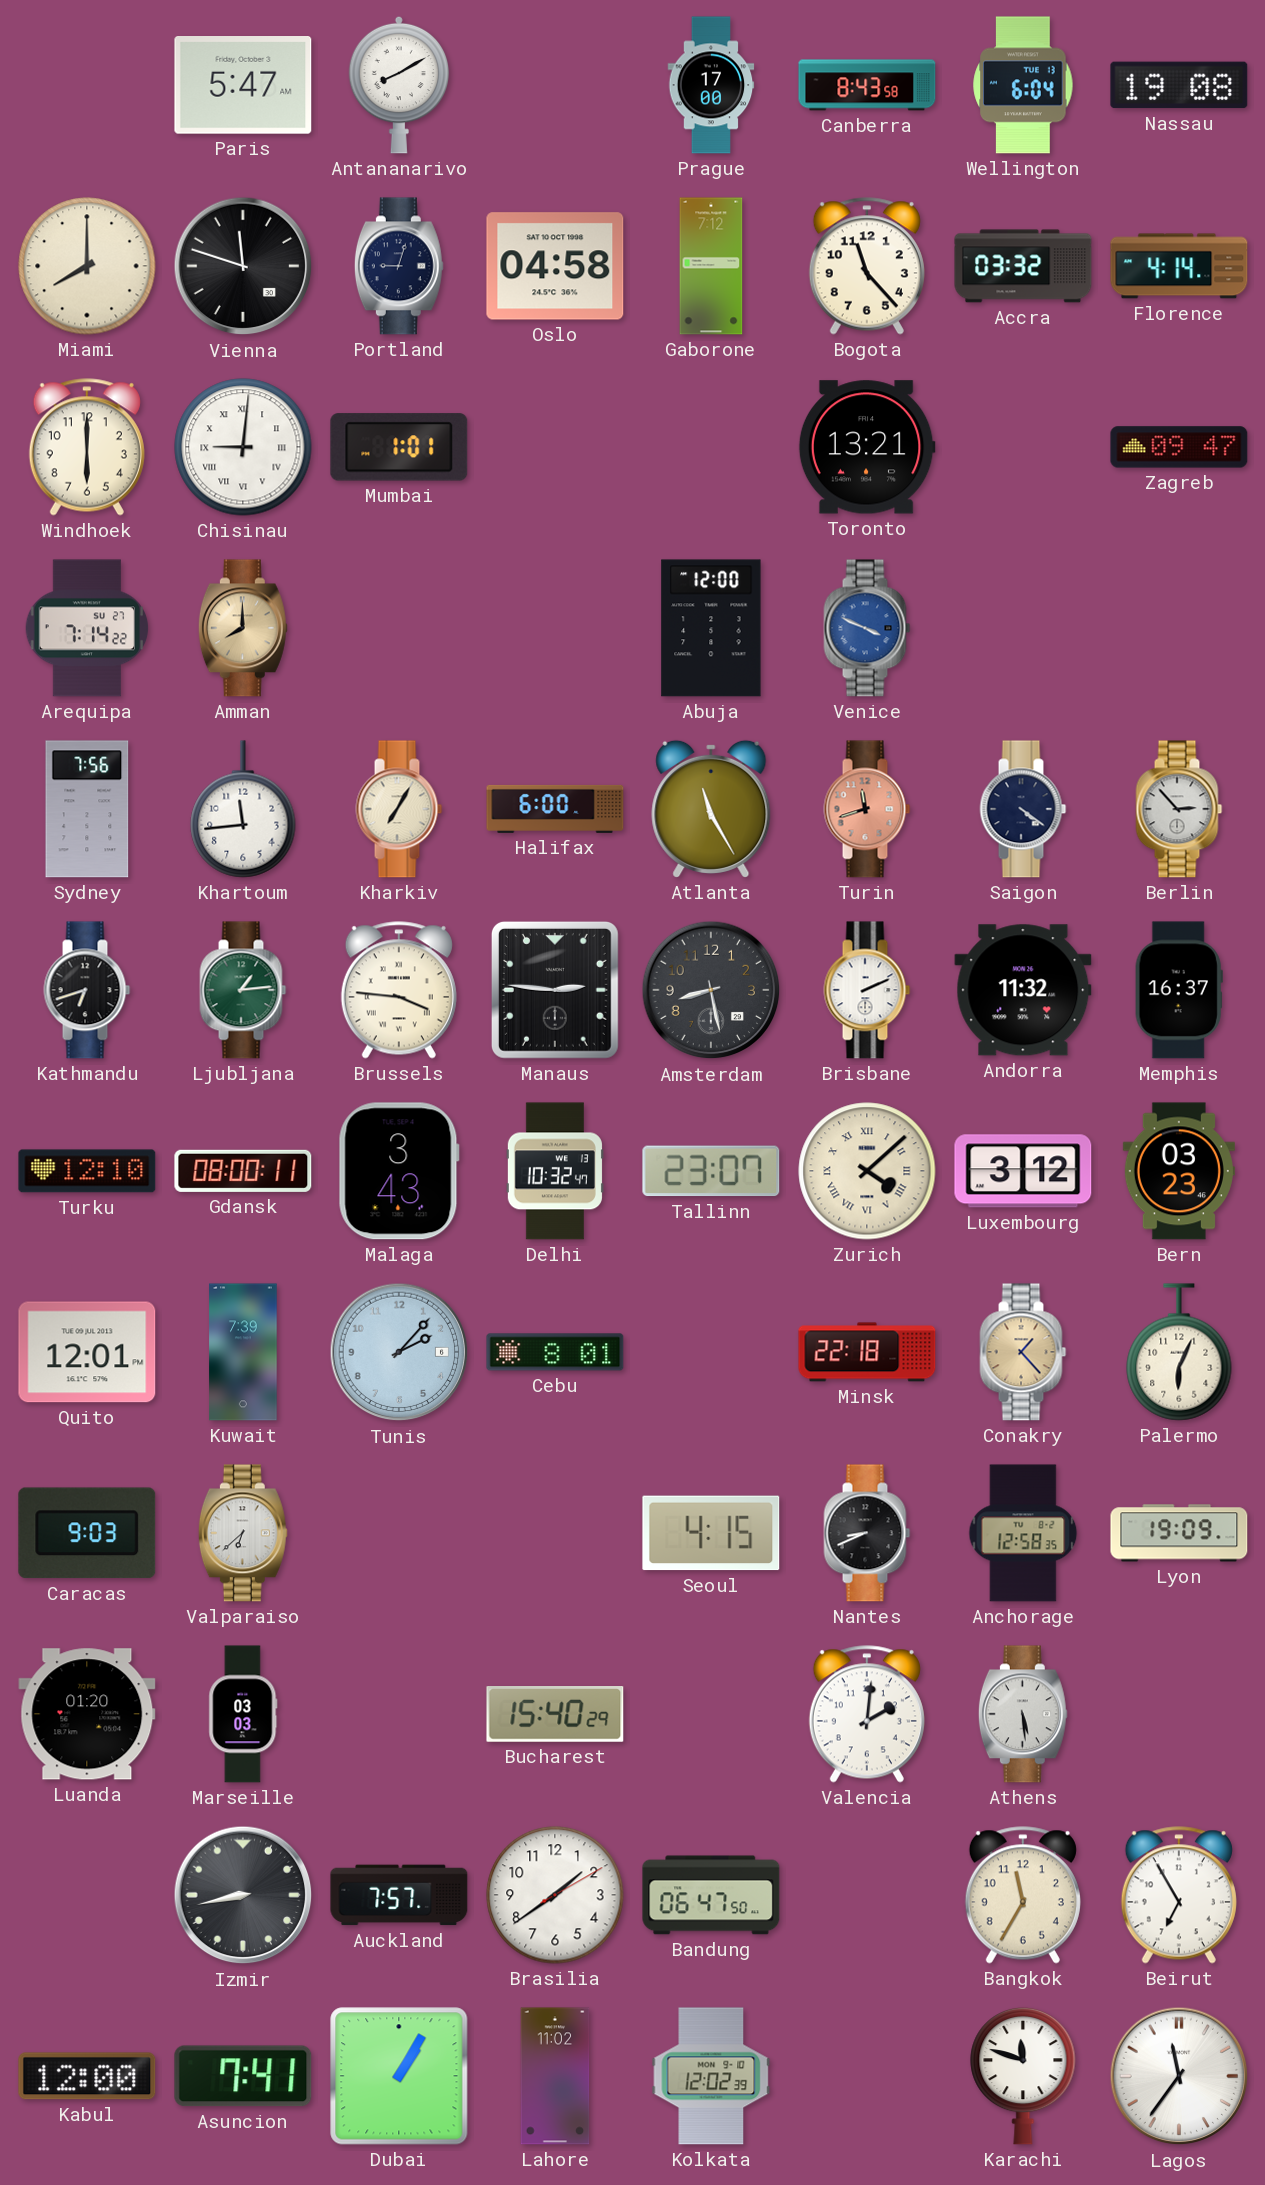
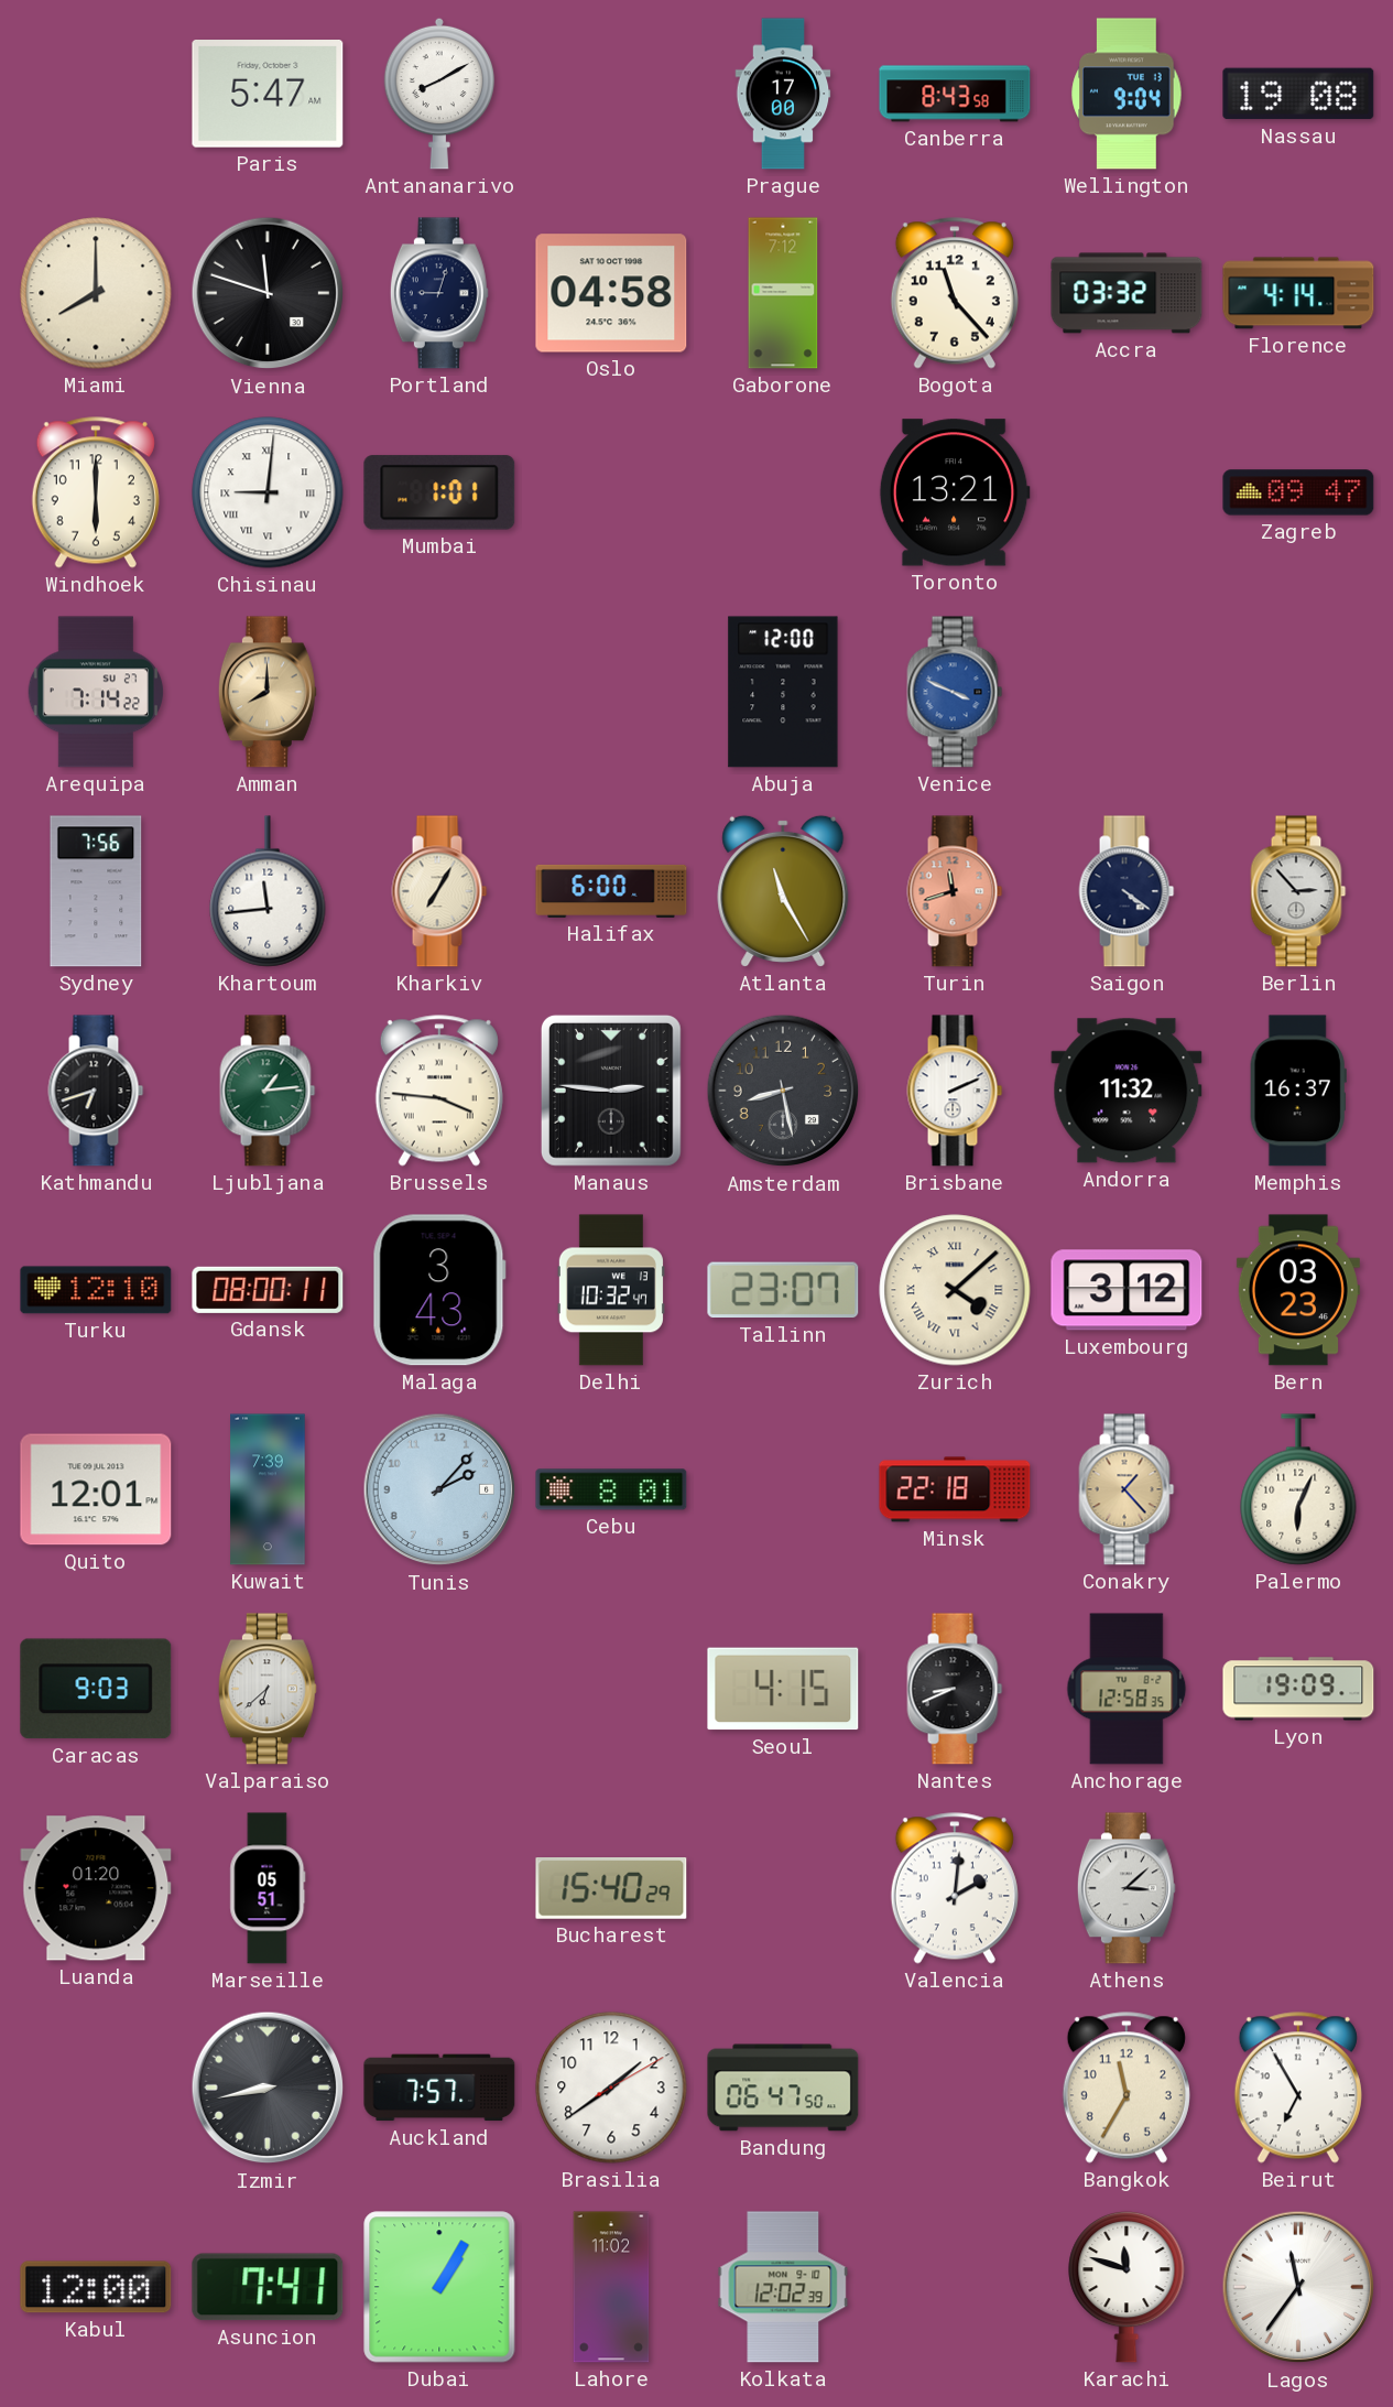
Wellington: 6:04 -> 9:04
Marseille: 03:03 -> 05:51
Athens: 5:29 -> 3:08
